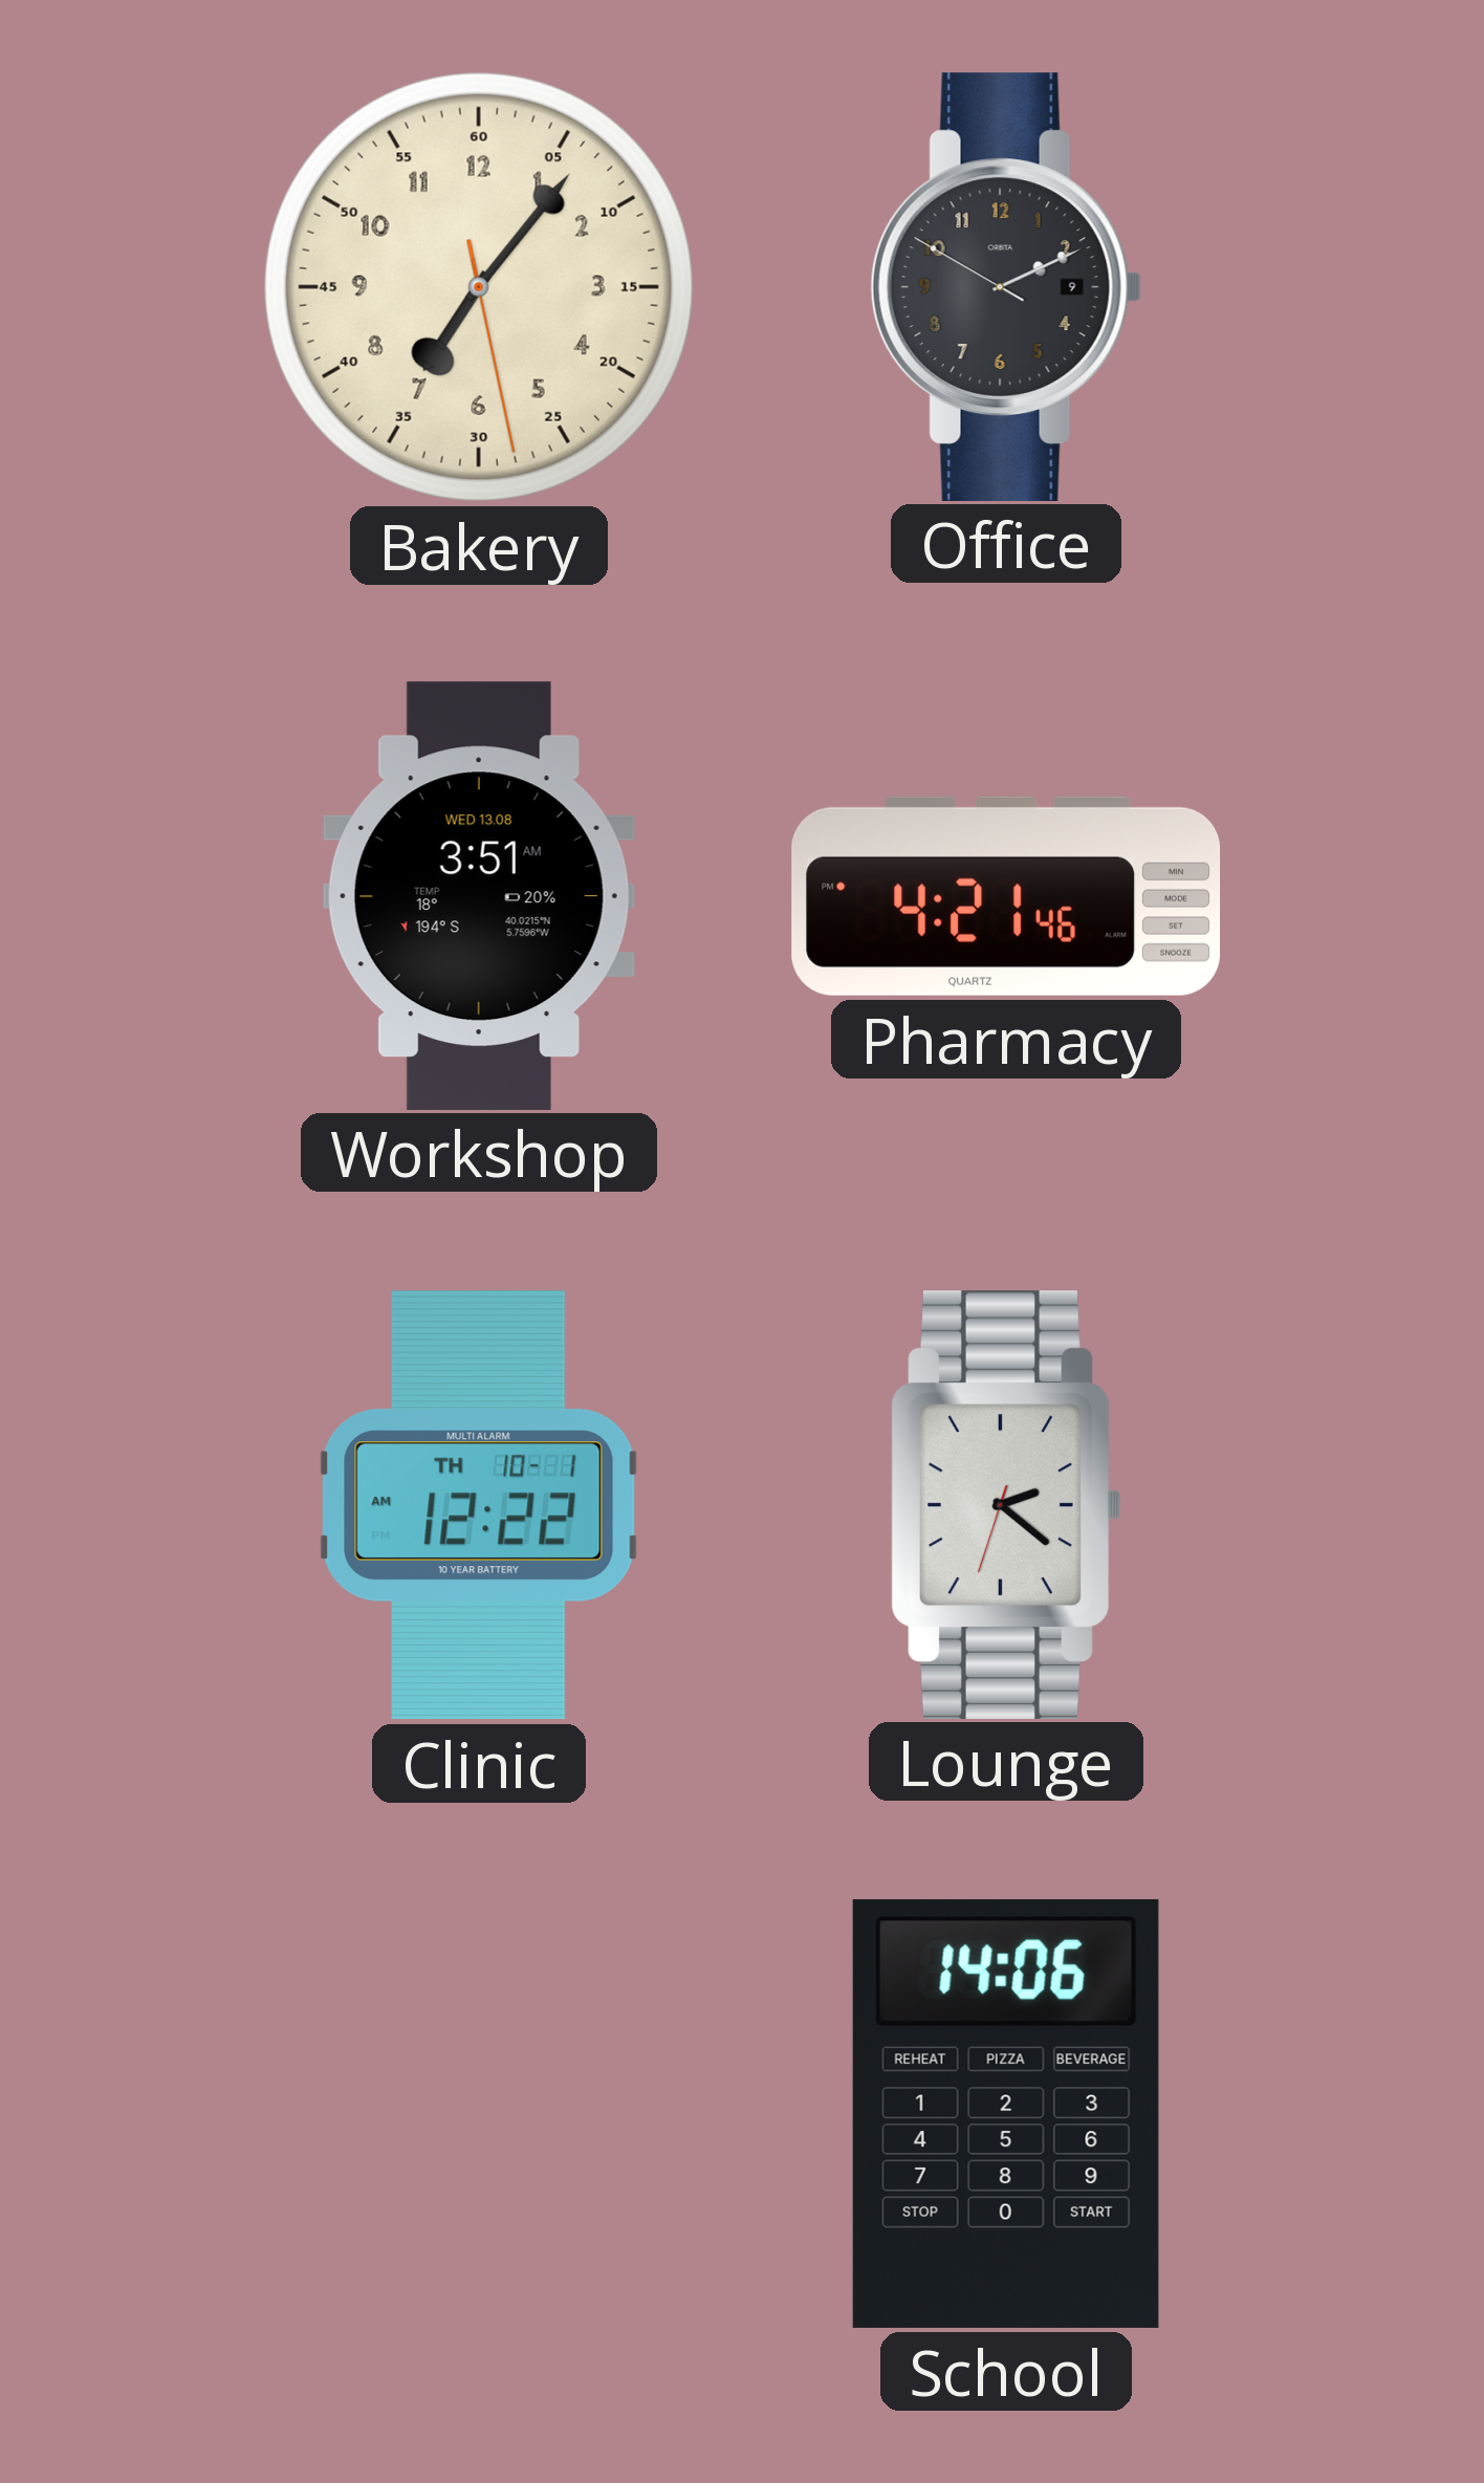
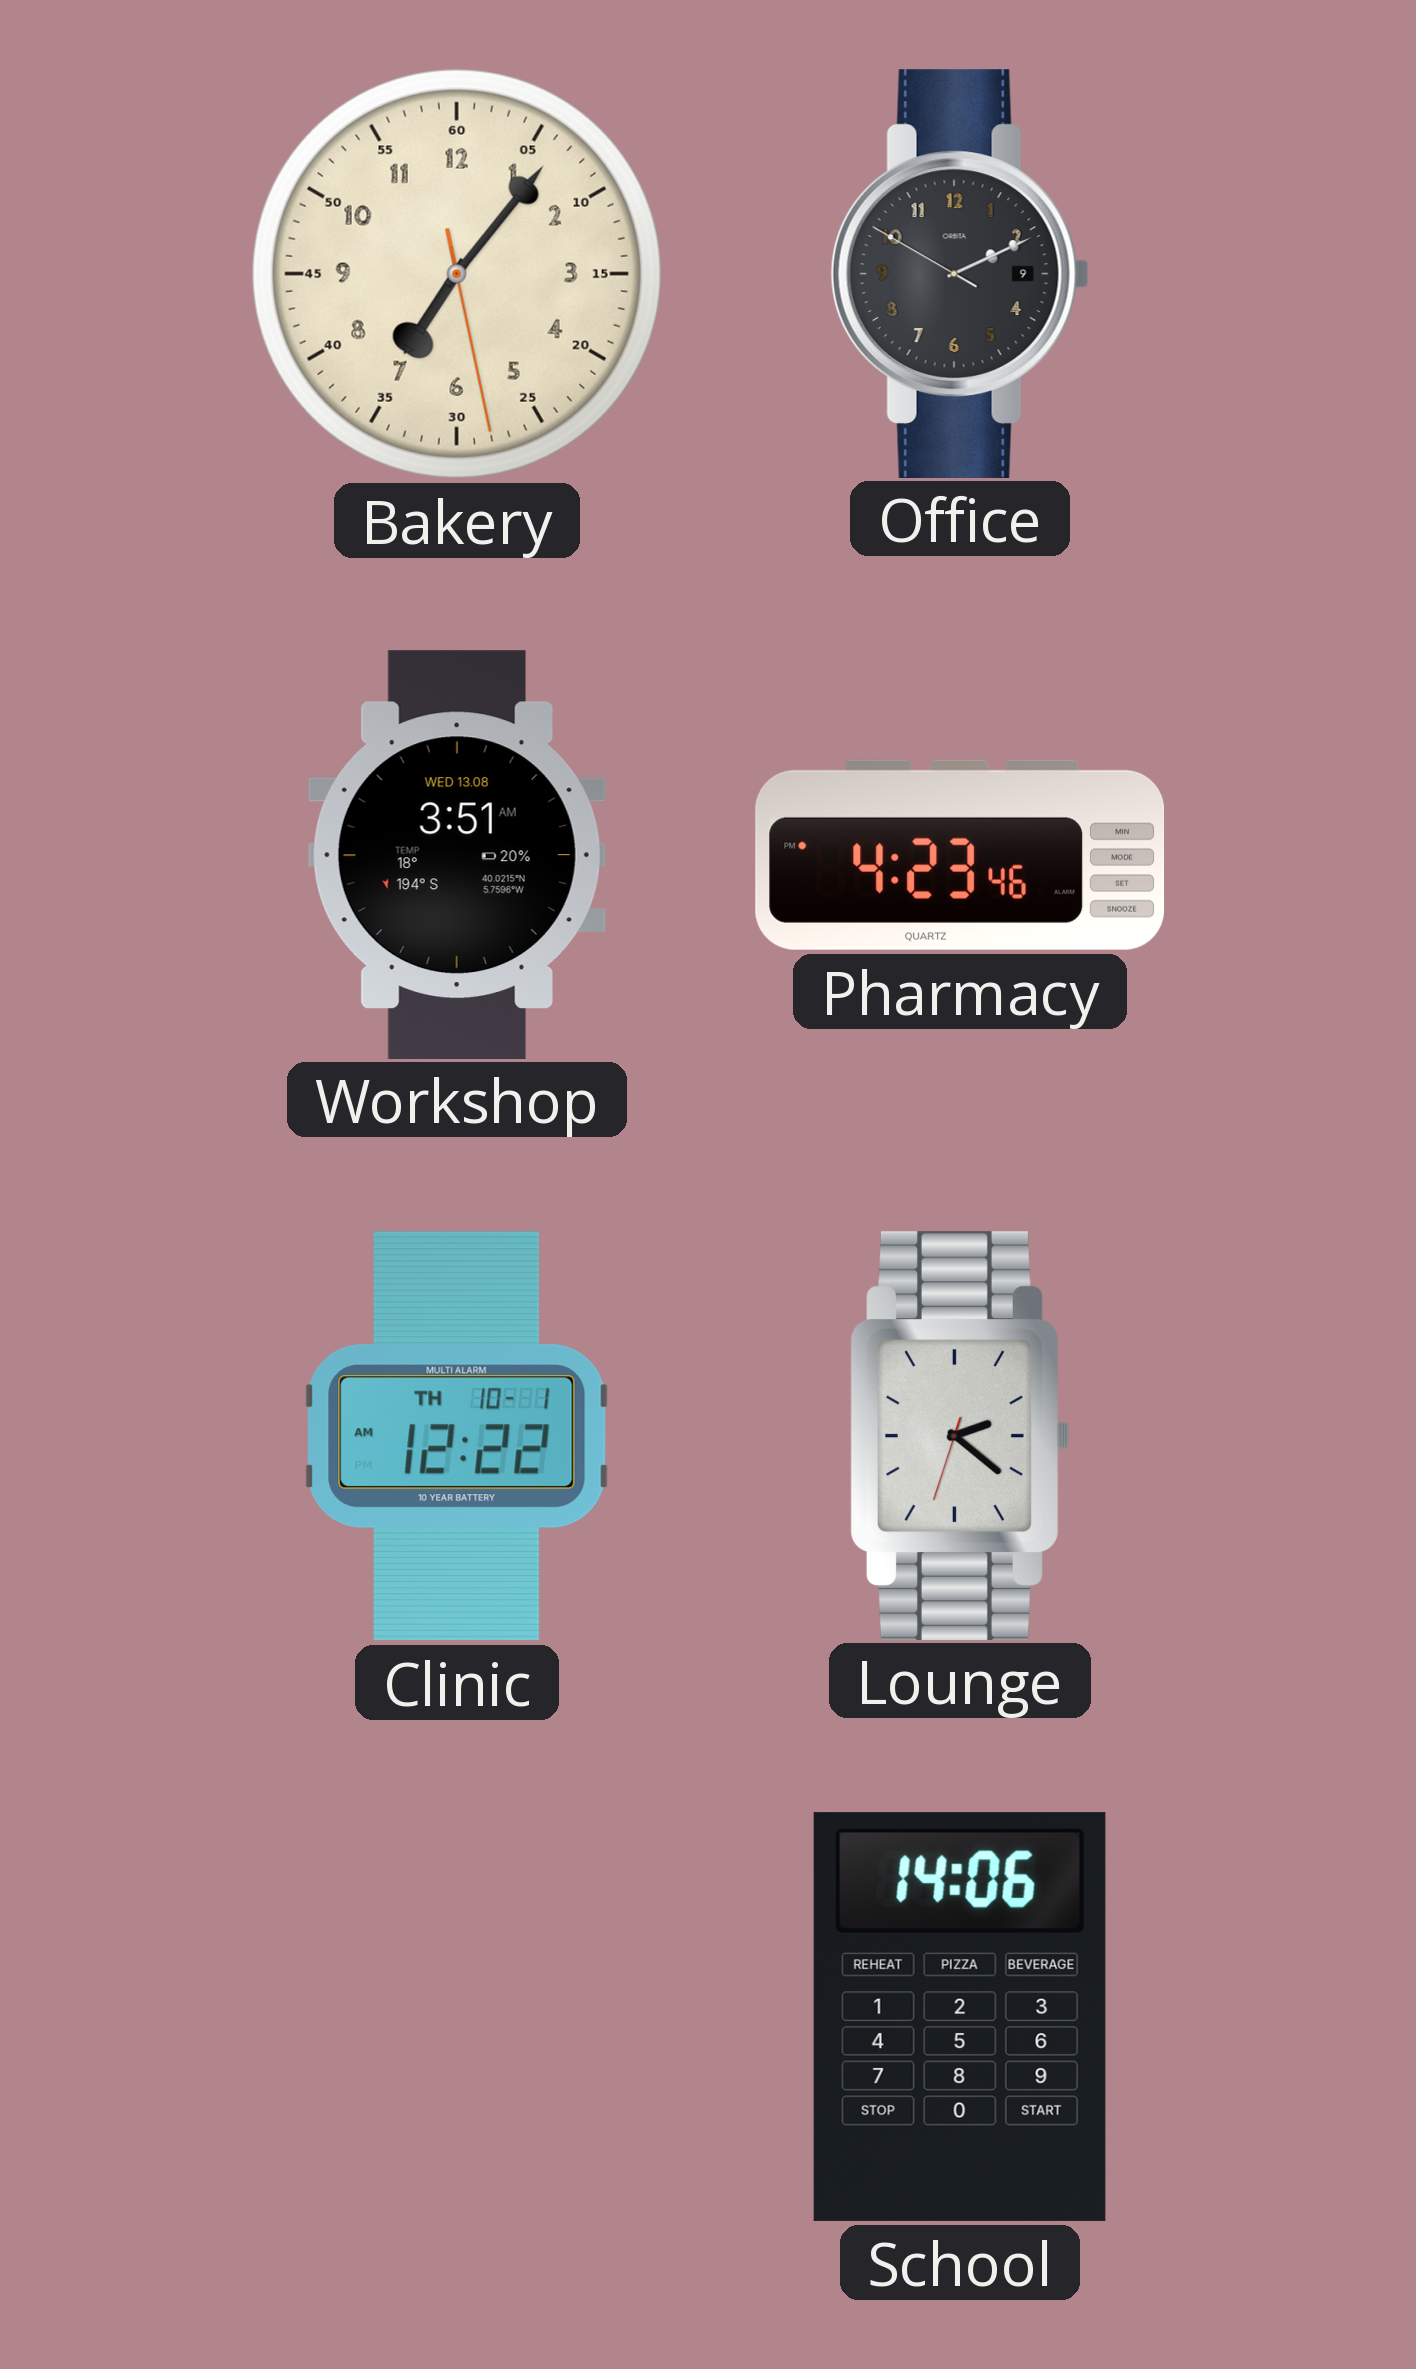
Pharmacy: 4:21 -> 4:23
